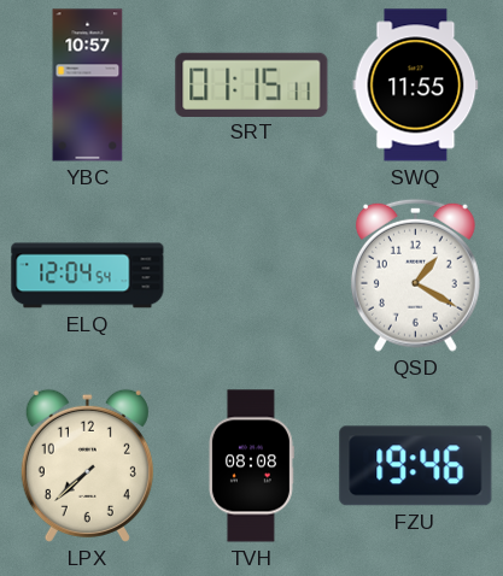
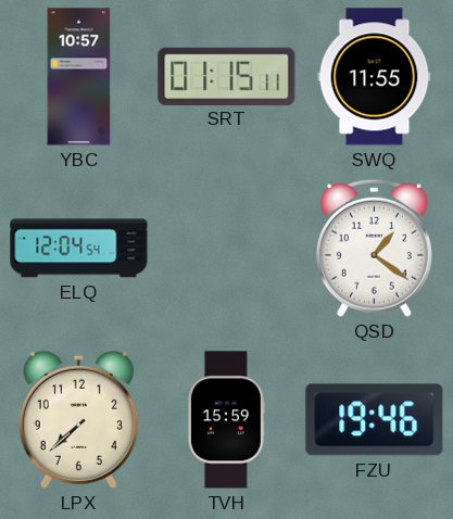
QSD: 1:20 -> 1:21
TVH: 08:08 -> 15:59
